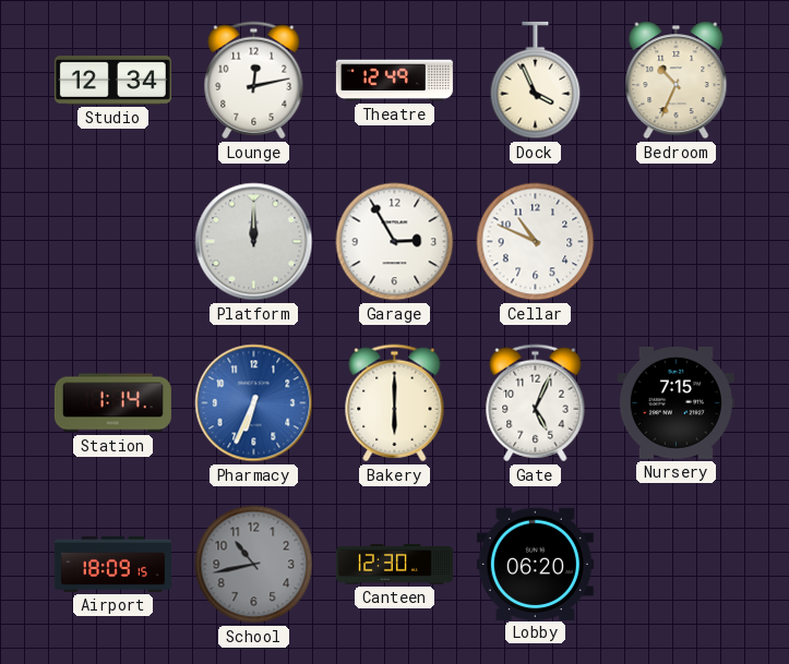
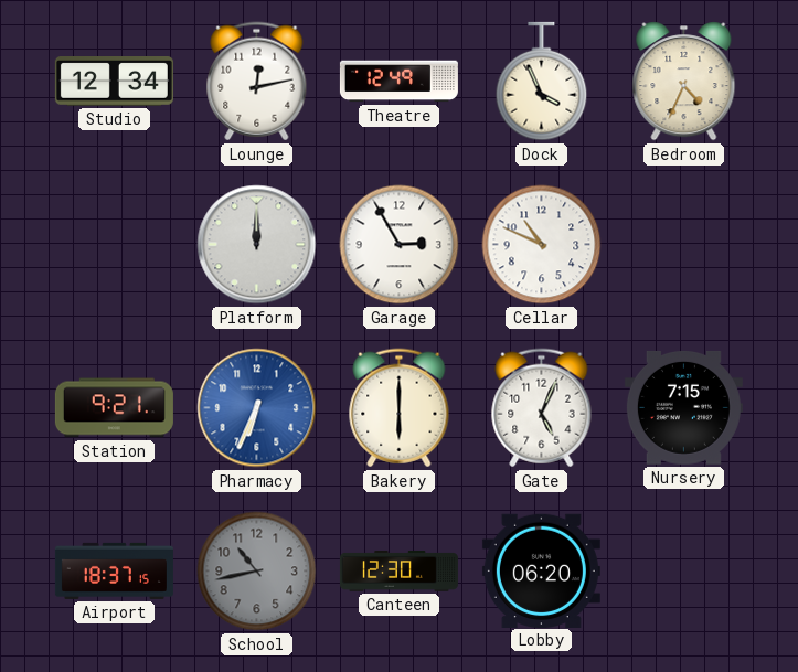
Bedroom: 10:34 -> 4:34
Station: 1:14 -> 9:21
Airport: 18:09 -> 18:37
